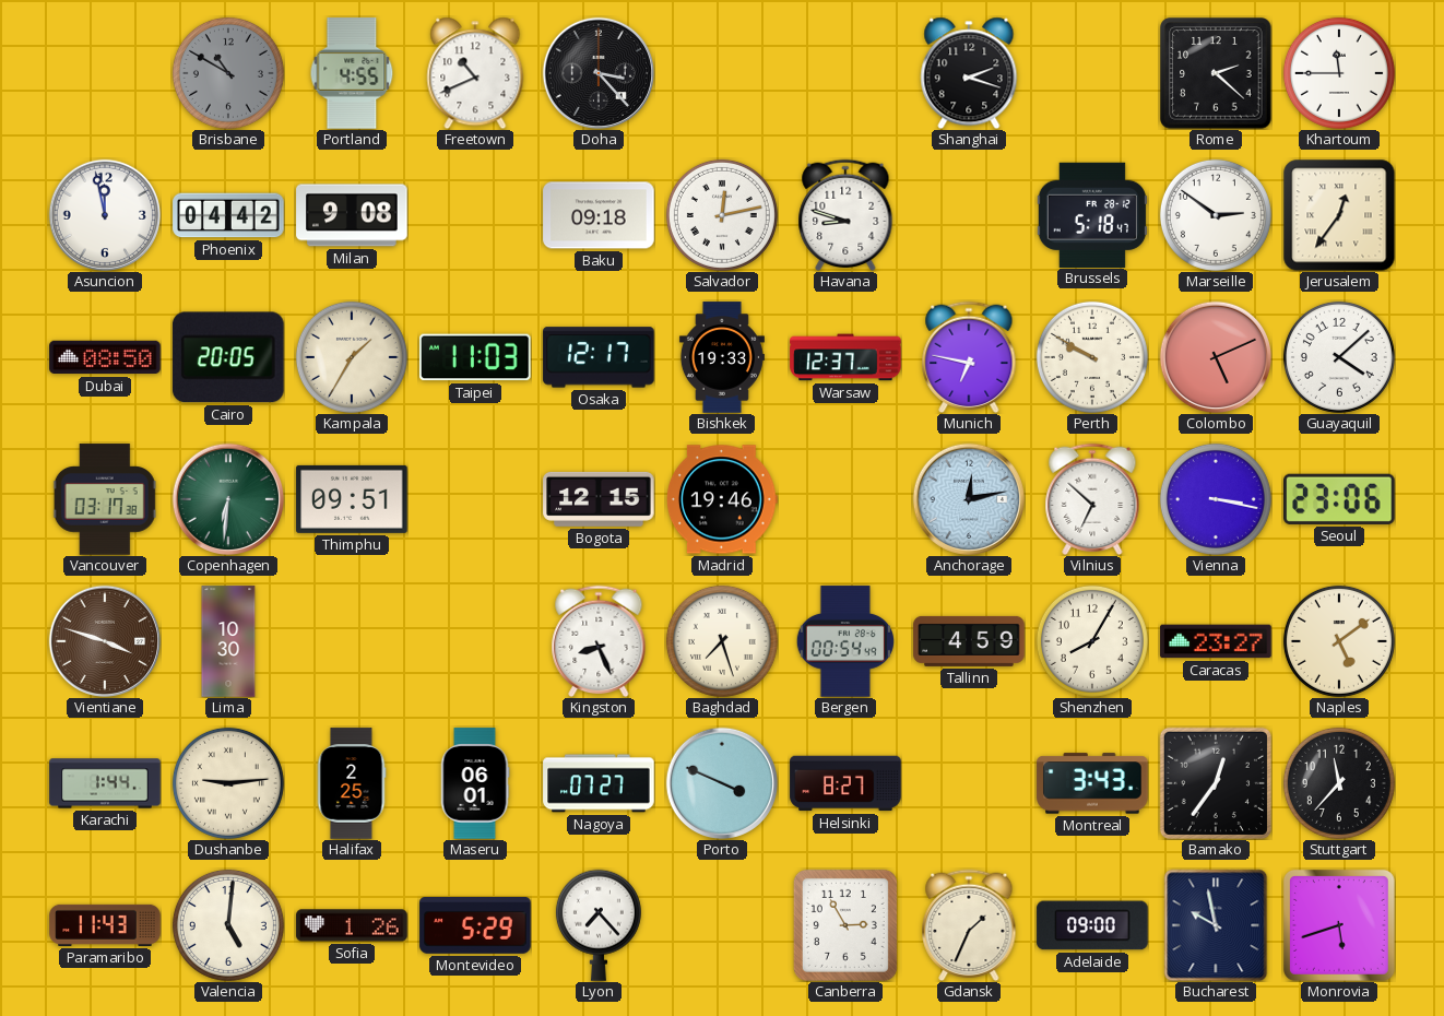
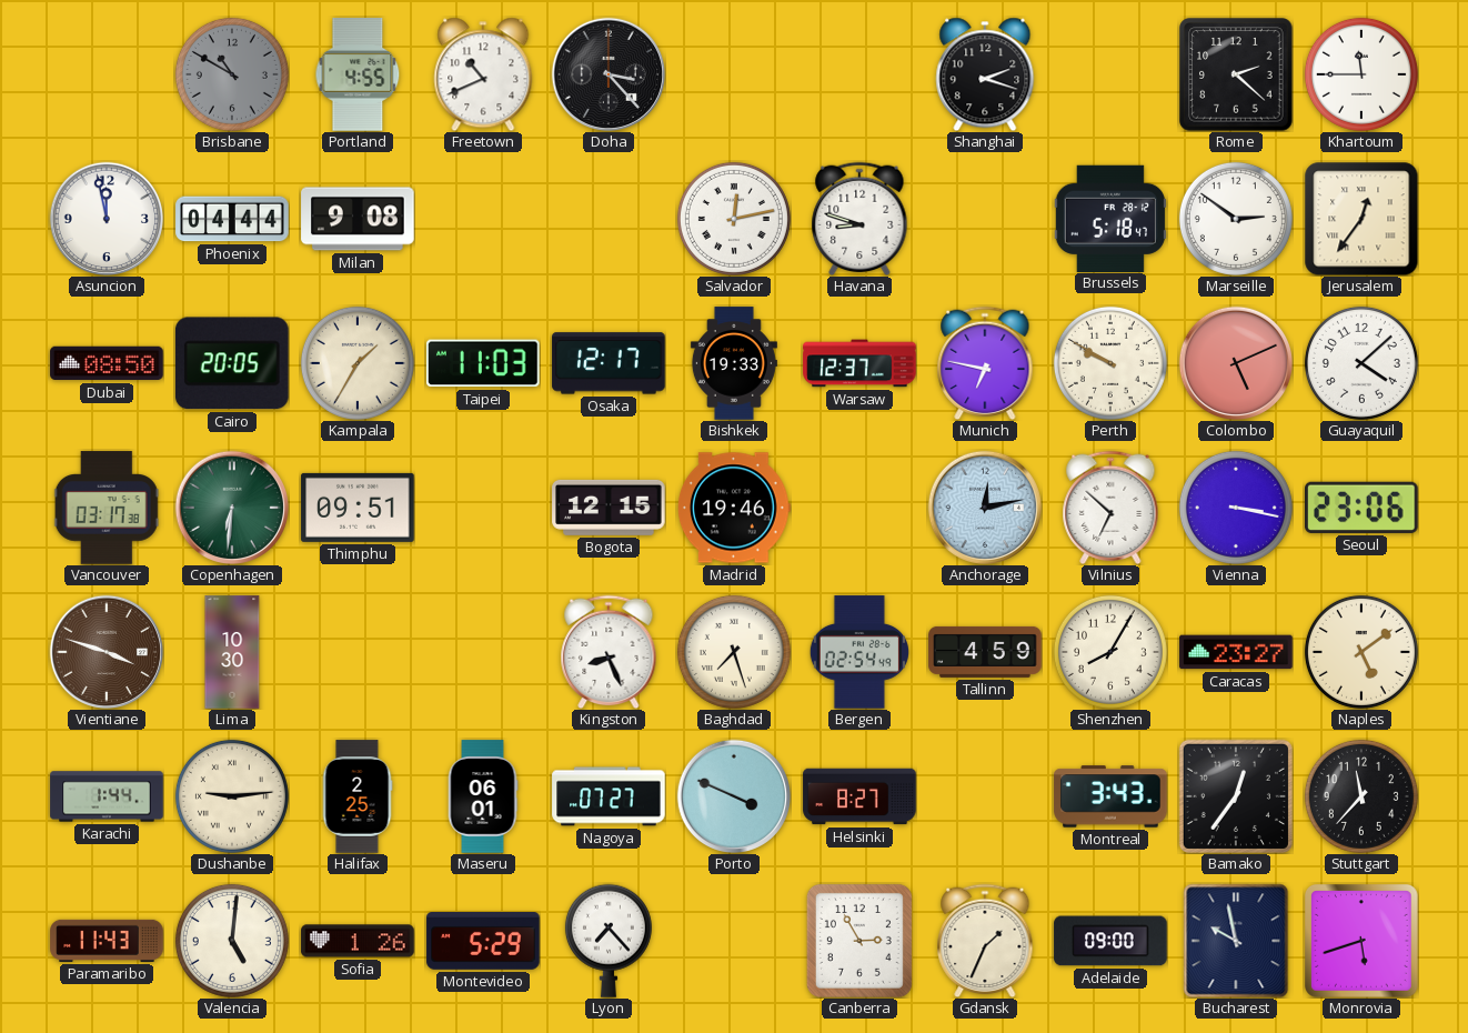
Phoenix: 04:42 -> 04:44
Baku: 09:18 -> none
Bergen: 00:54 -> 02:54
